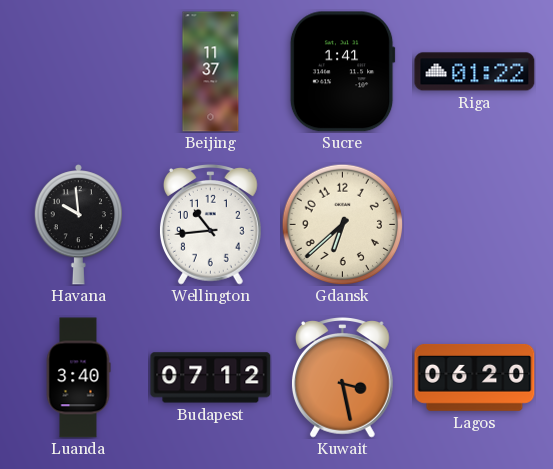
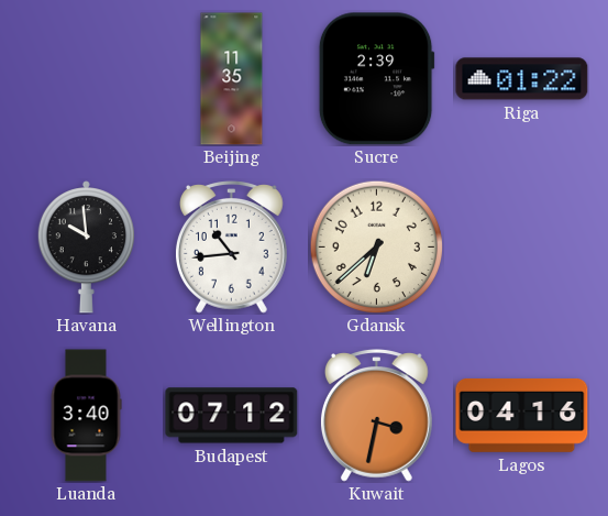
Beijing: 11:37 -> 11:35
Sucre: 1:41 -> 2:39
Kuwait: 3:28 -> 3:32
Lagos: 06:20 -> 04:16
